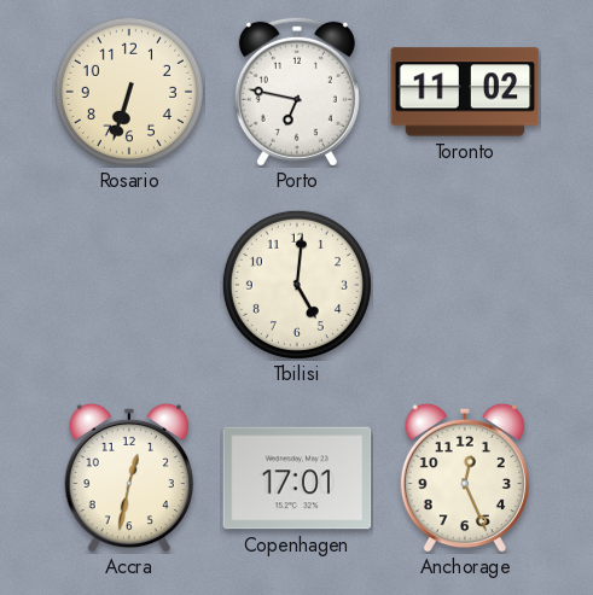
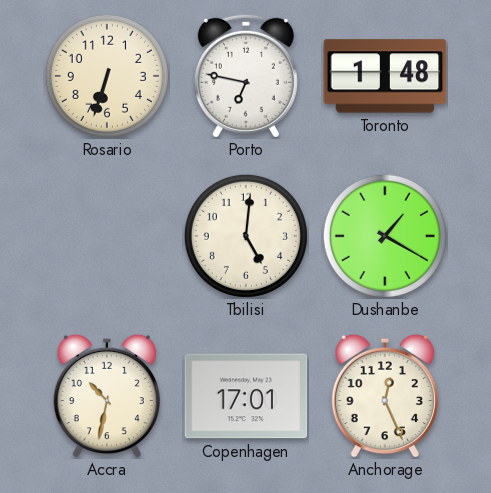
Toronto: 11:02 -> 1:48
Dushanbe: none -> 1:20
Accra: 12:32 -> 10:32
